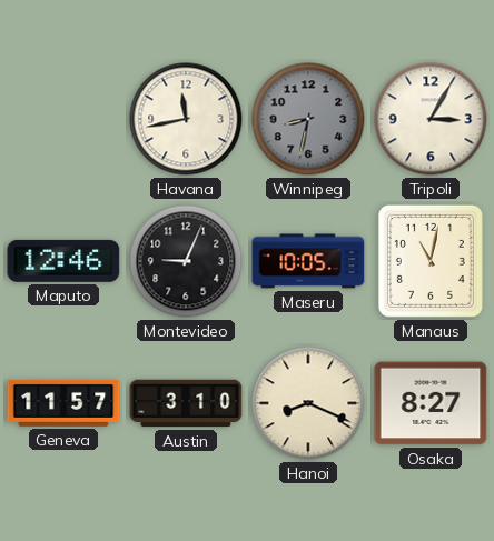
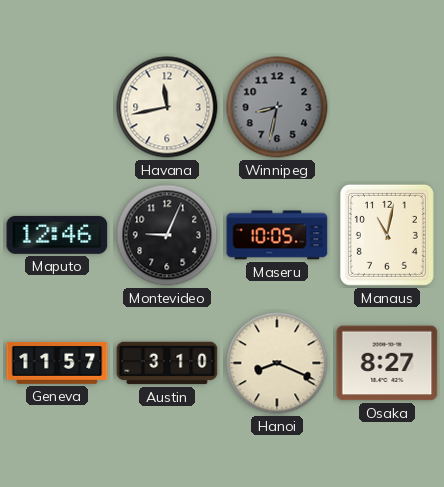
Tripoli: 3:05 -> none
